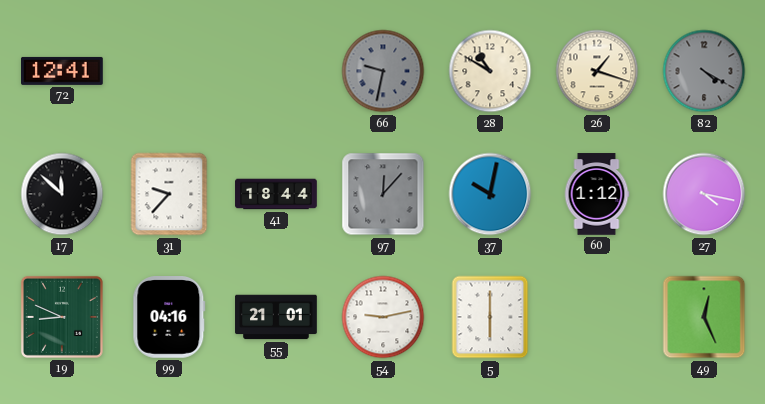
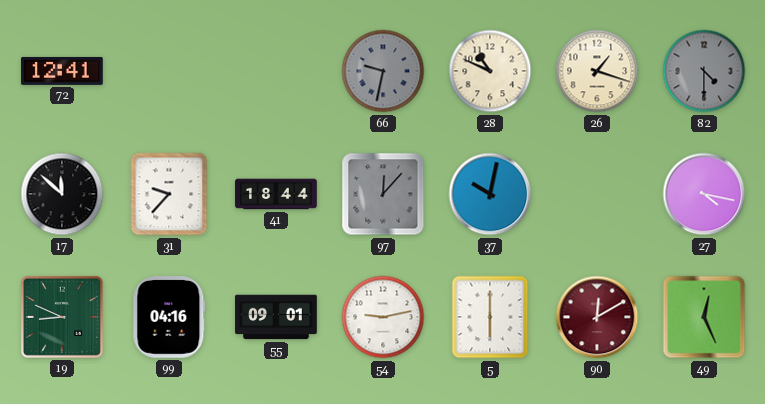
28: 10:50 -> 10:49
82: 4:20 -> 4:30
60: 1:12 -> none
55: 21:01 -> 09:01
90: none -> 12:10
